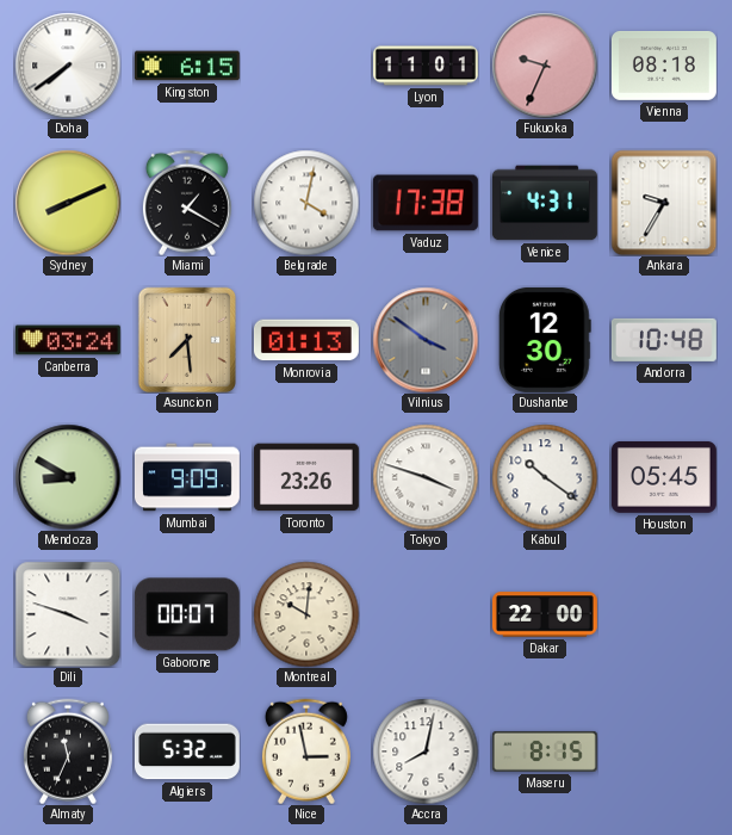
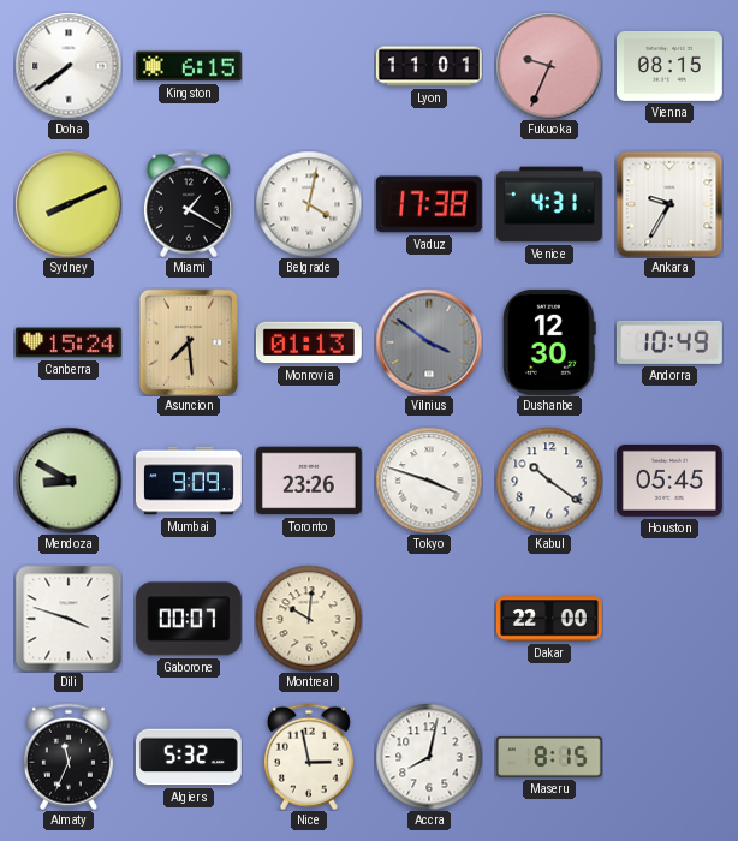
Vienna: 08:18 -> 08:15
Canberra: 03:24 -> 15:24
Andorra: 10:48 -> 10:49
